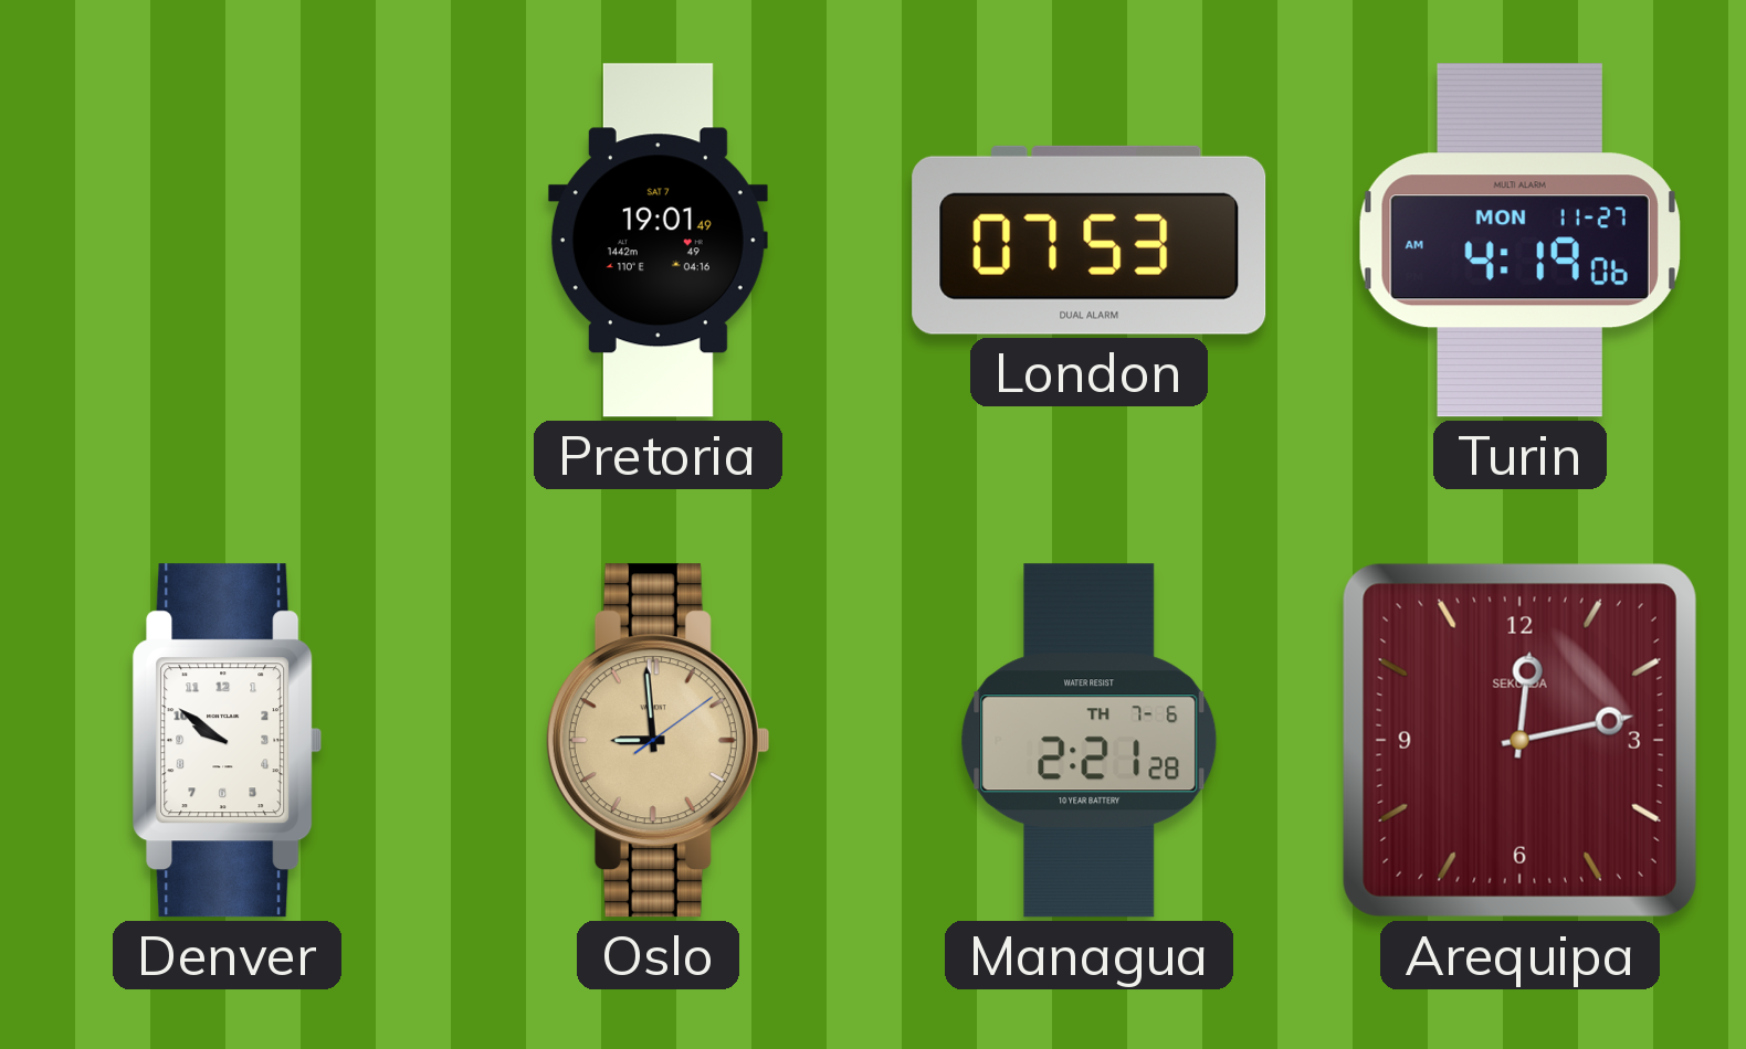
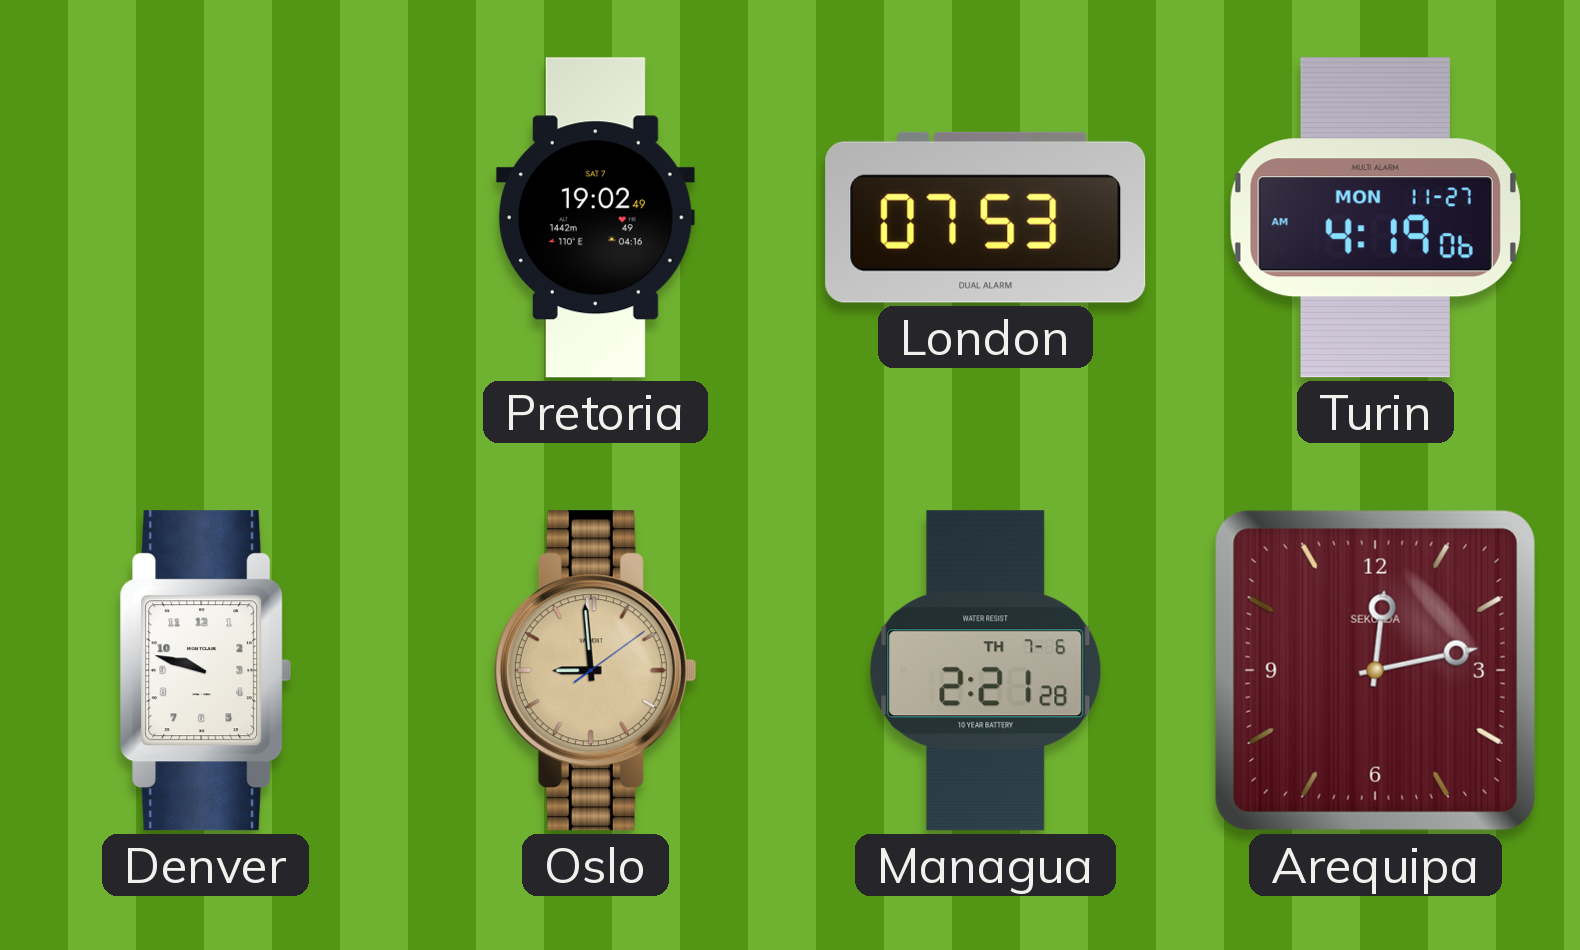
Pretoria: 19:01 -> 19:02
Denver: 9:51 -> 9:48
